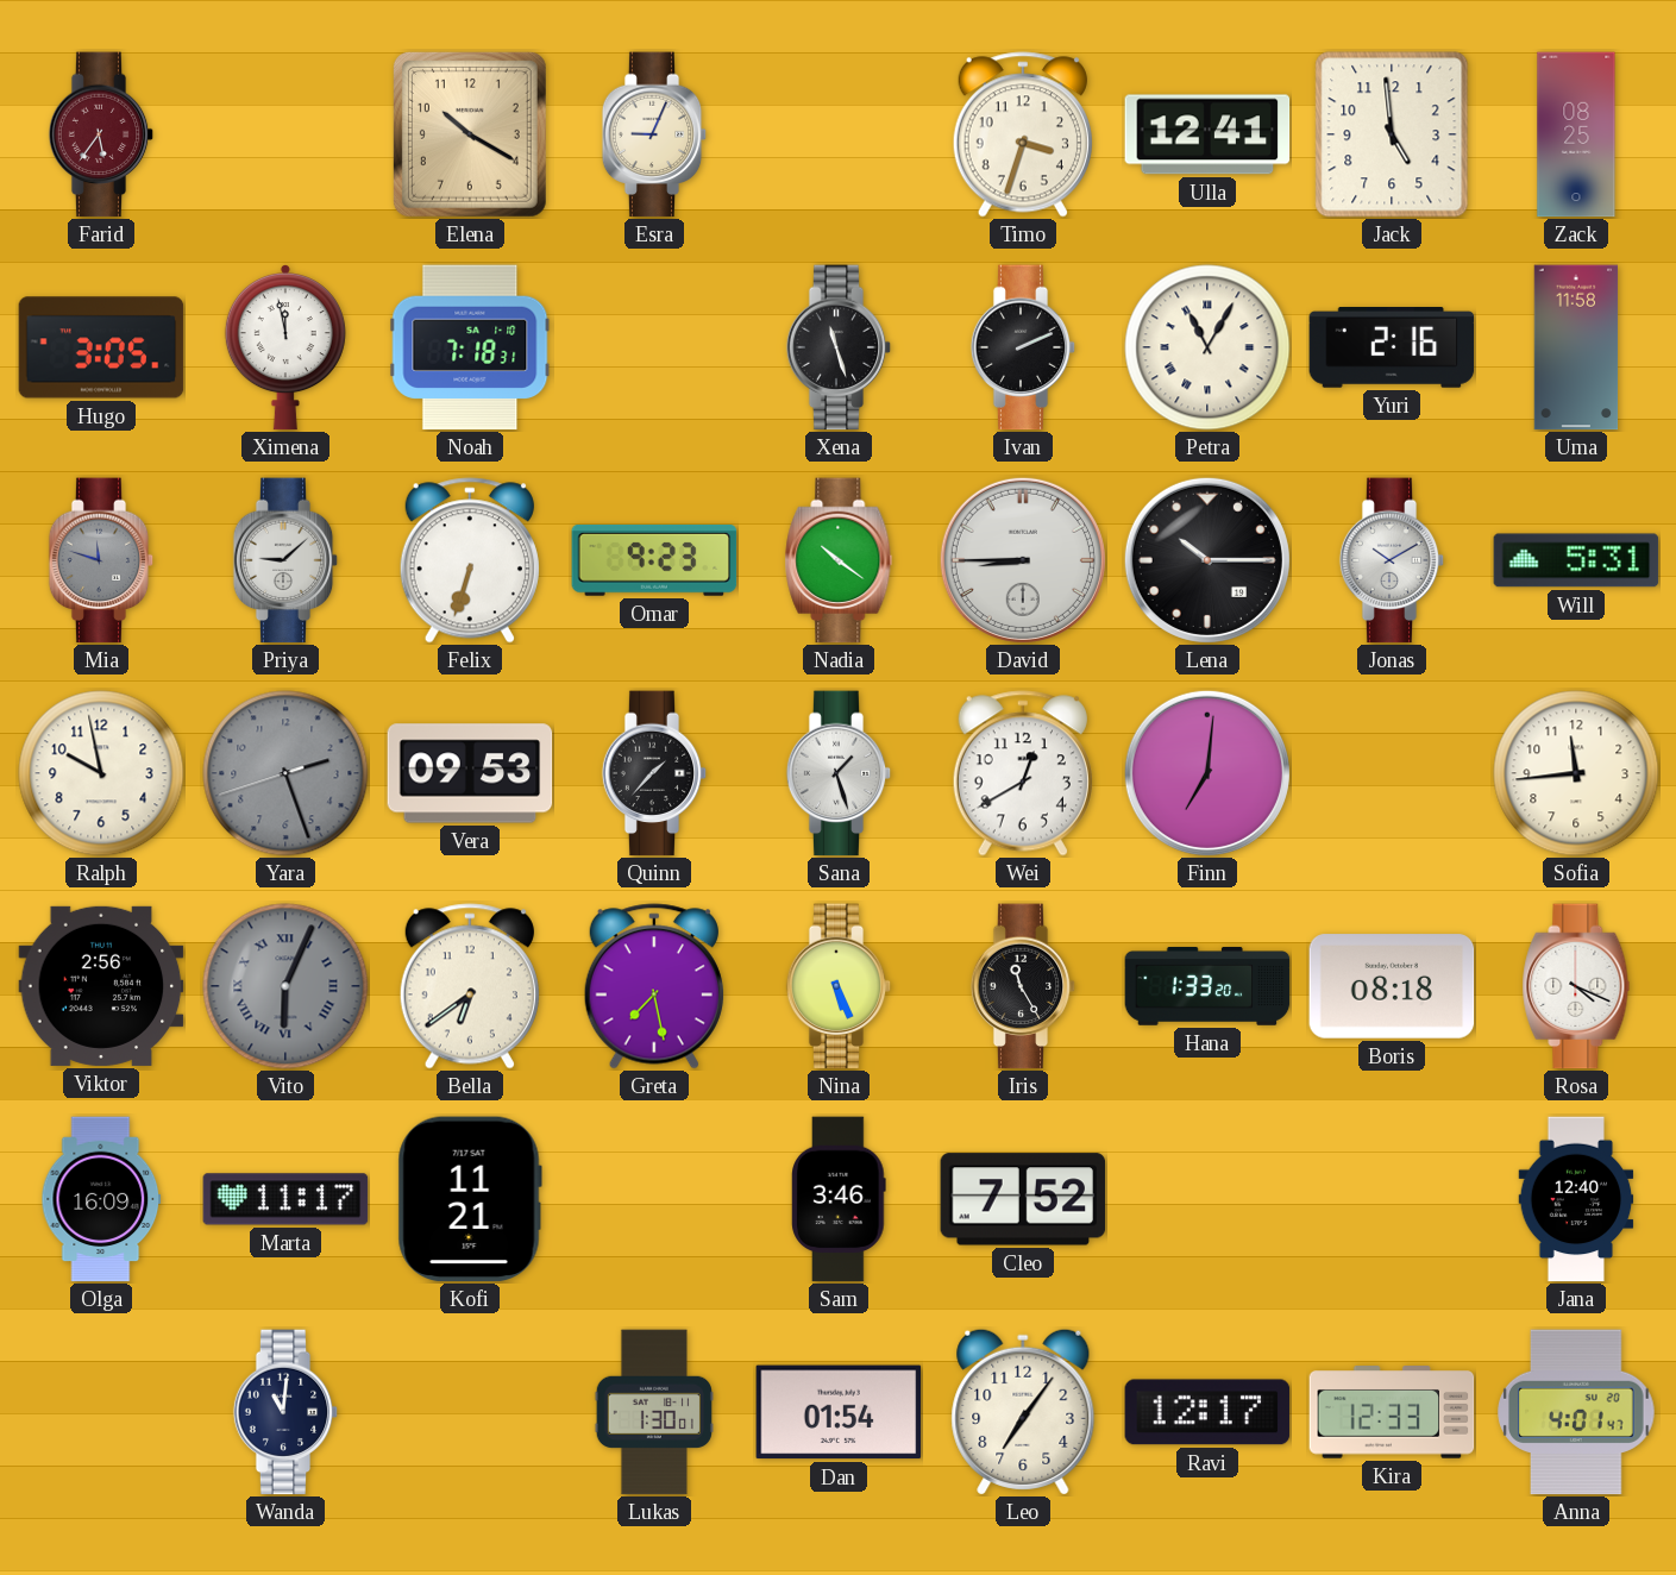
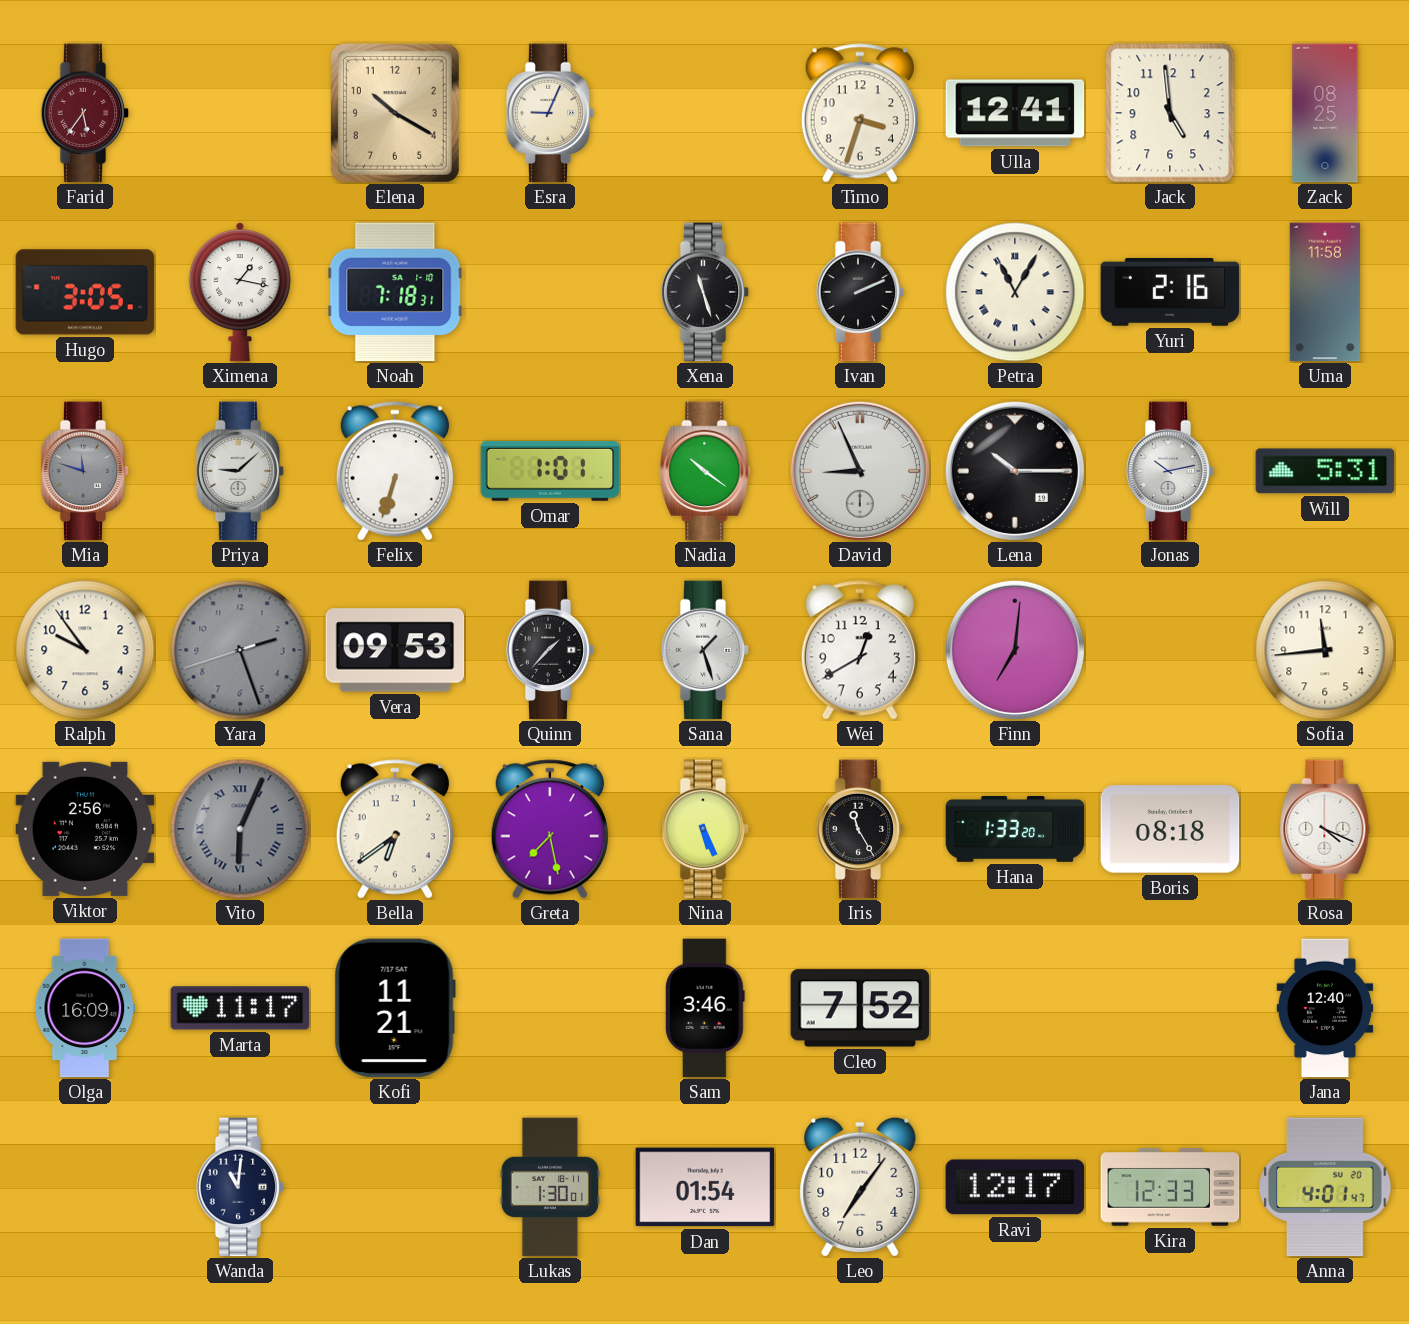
Ximena: 11:58 -> 1:17
Omar: 9:23 -> 1:01
David: 8:45 -> 8:56
Jonas: 10:10 -> 10:13
Ralph: 9:58 -> 9:54
